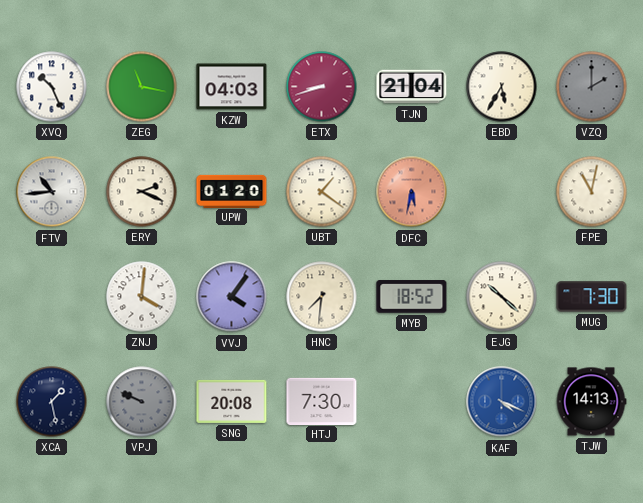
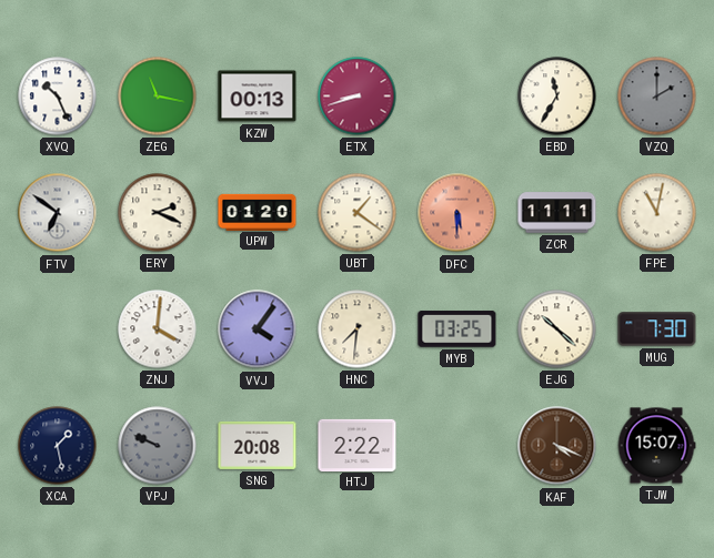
KZW: 04:03 -> 00:13
TJN: 21:04 -> none
EBD: 5:35 -> 11:35
FTV: 10:44 -> 6:51
DFC: 5:32 -> 5:30
ZCR: none -> 11:11
MYB: 18:52 -> 03:25
HTJ: 7:30 -> 2:22
KAF dial: blue -> brown
TJW: 14:13 -> 15:07
